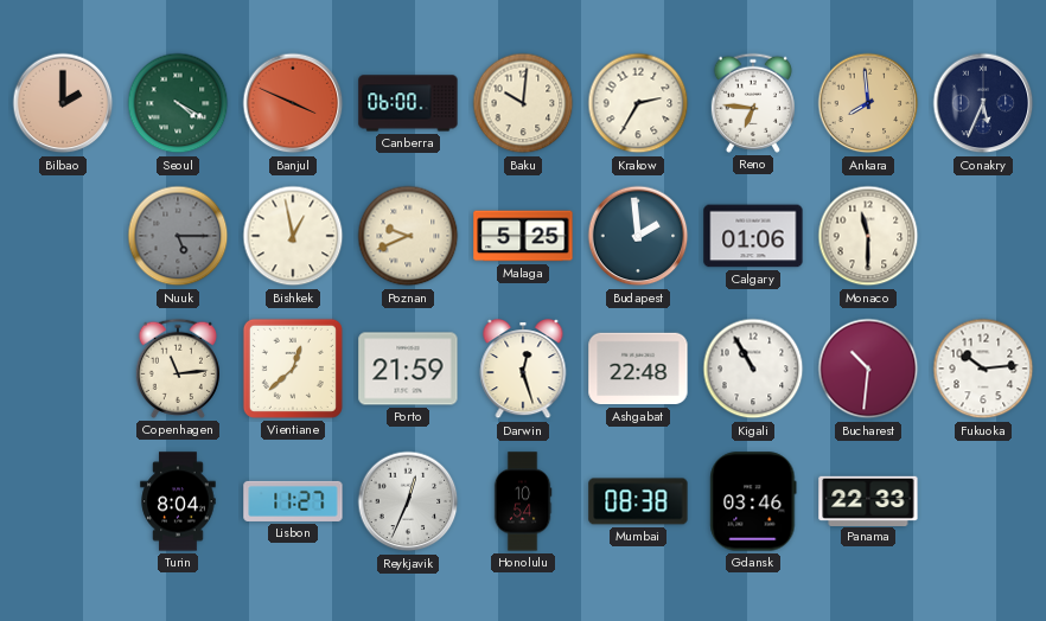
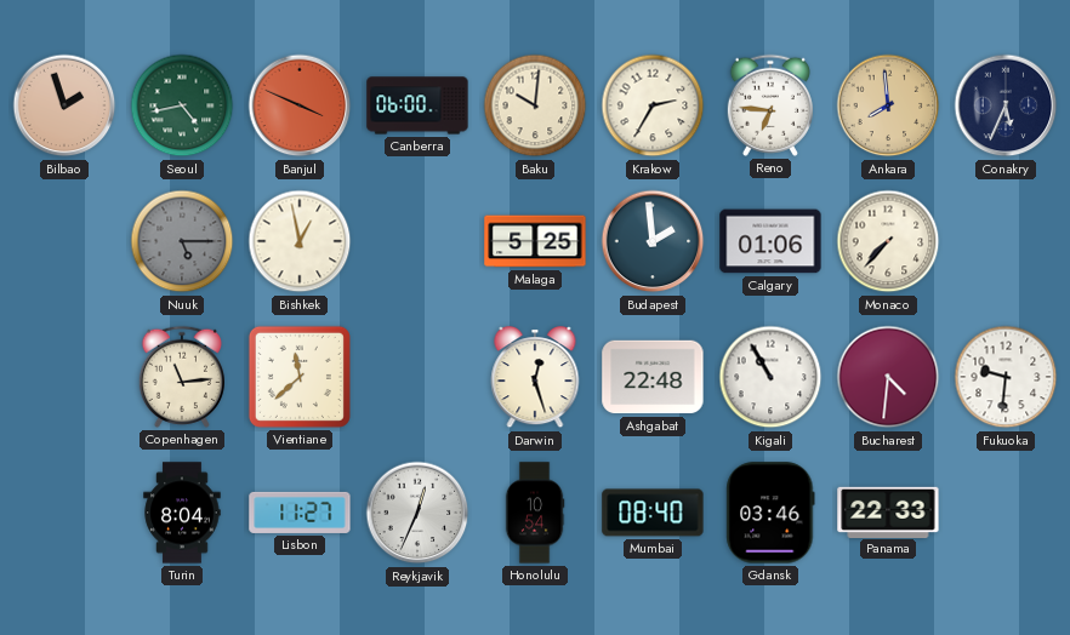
Bilbao: 2:00 -> 1:57
Seoul: 4:20 -> 4:43
Poznan: 9:41 -> none
Monaco: 11:30 -> 7:37
Vientiane: 12:38 -> 11:38
Porto: 21:59 -> none
Bucharest: 10:31 -> 4:31
Fukuoka: 10:14 -> 9:31
Mumbai: 08:38 -> 08:40
